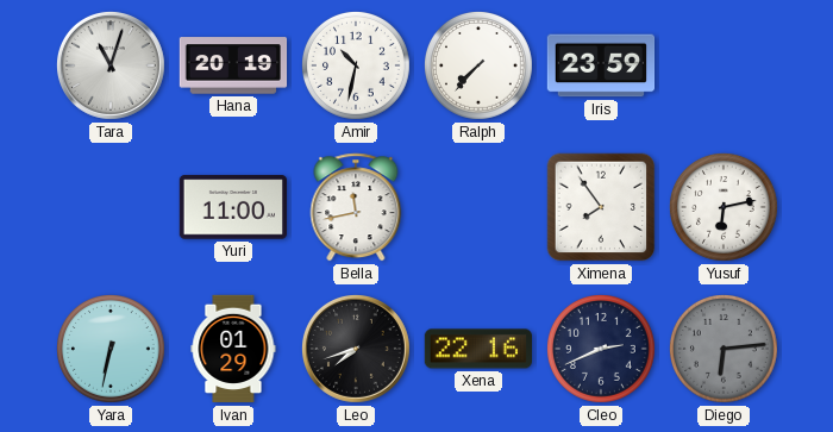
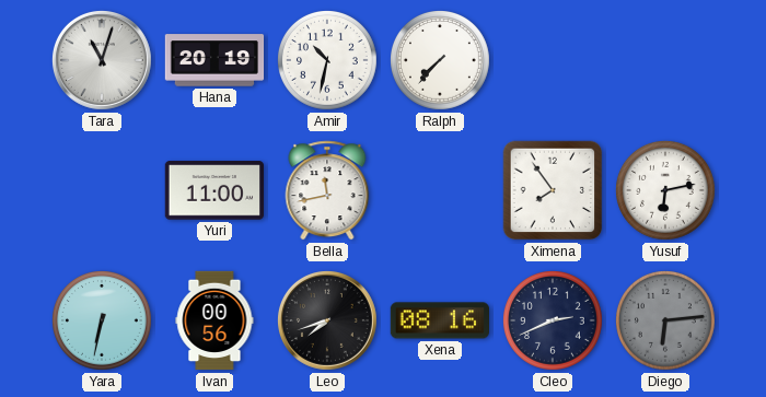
Iris: 23:59 -> none
Ivan: 01:29 -> 00:56
Xena: 22:16 -> 08:16
